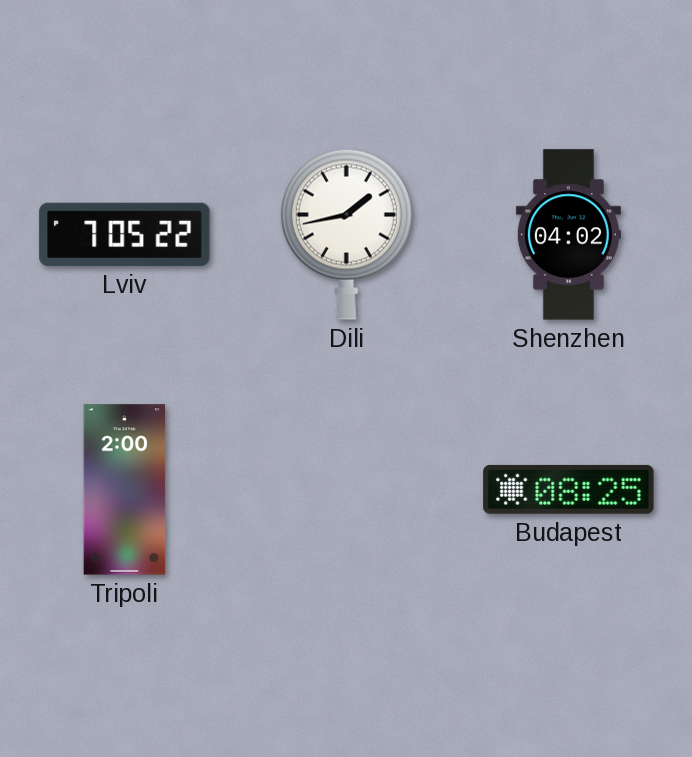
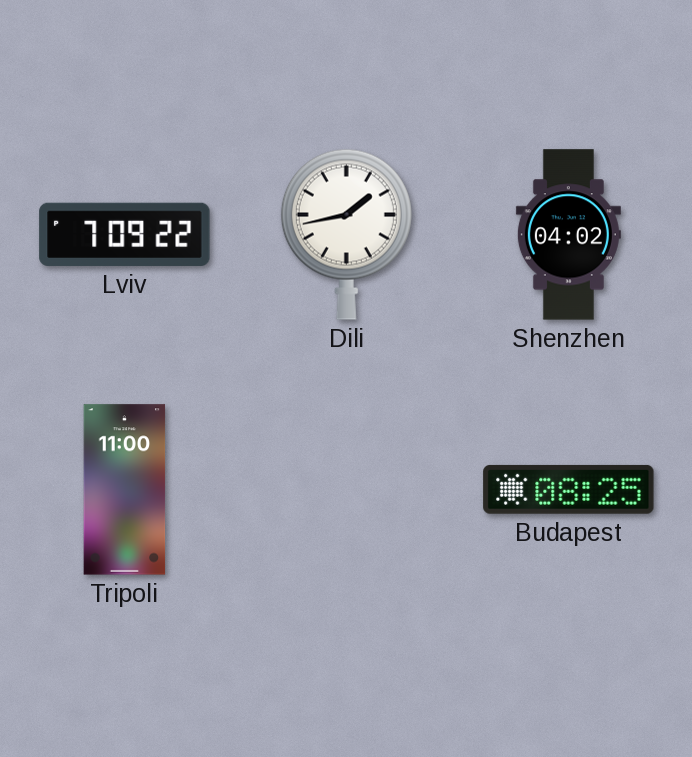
Lviv: 7:05 -> 7:09
Tripoli: 2:00 -> 11:00
